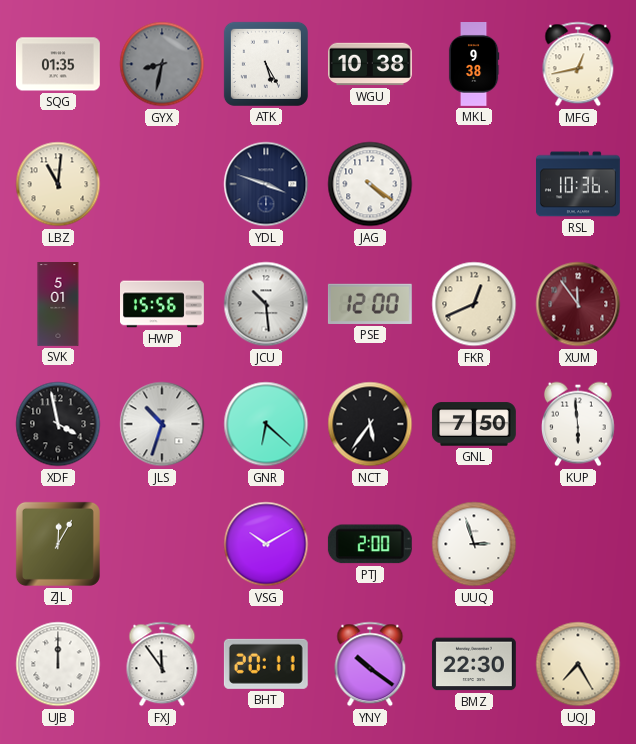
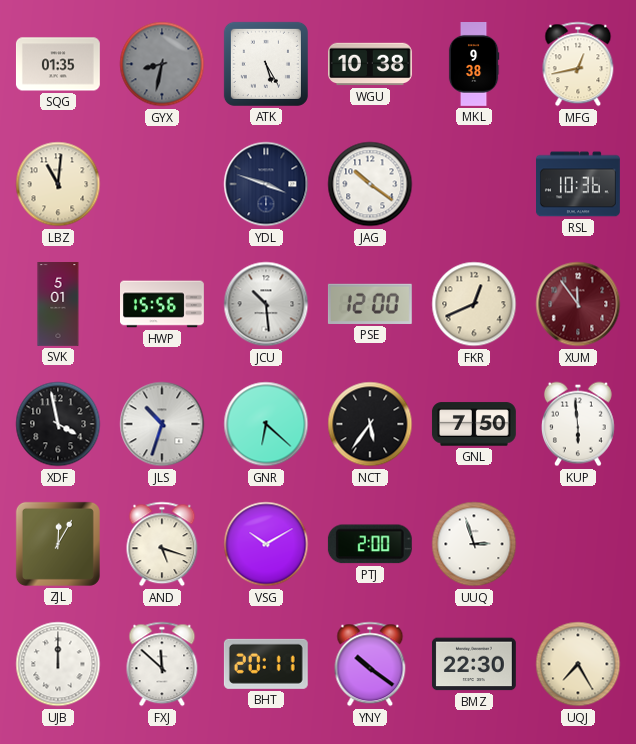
JAG: 4:21 -> 10:21
AND: none -> 5:18
FXJ: 11:54 -> 11:52
